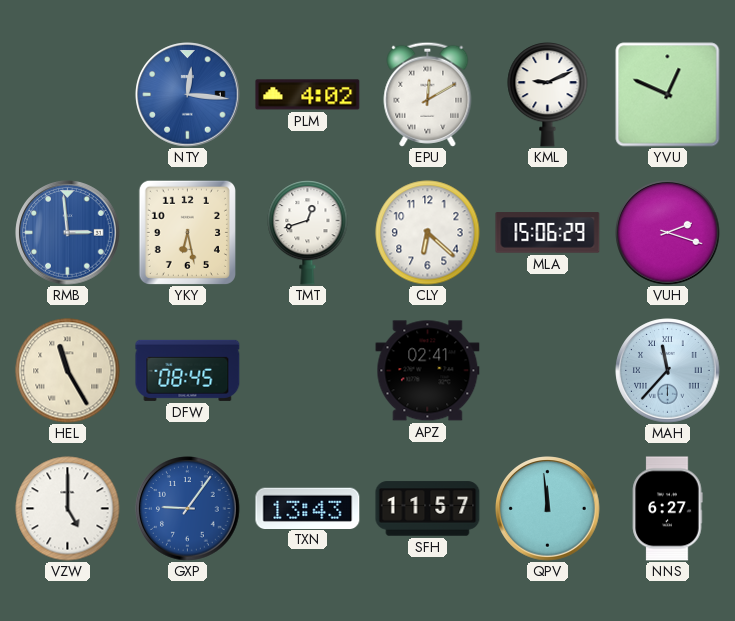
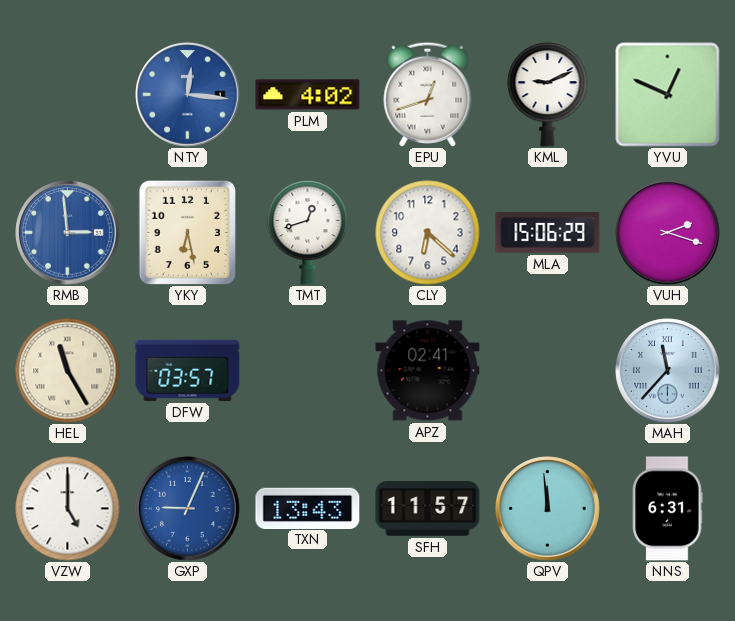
EPU: 12:10 -> 12:42
DFW: 08:45 -> 03:57
GXP: 9:06 -> 9:04
NNS: 6:27 -> 6:31
